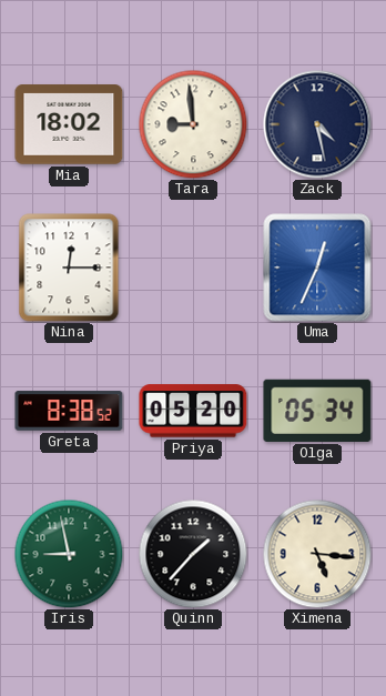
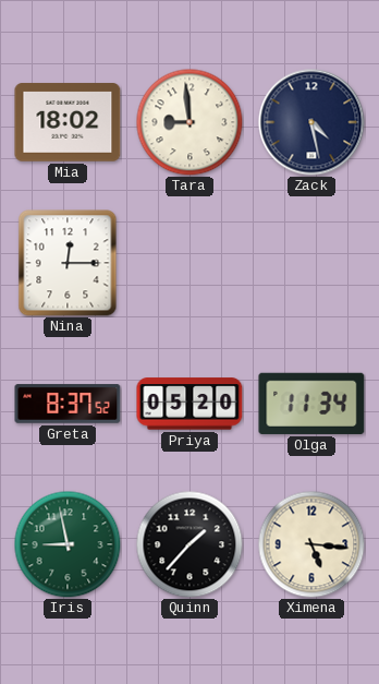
Uma: 12:34 -> none
Greta: 8:38 -> 8:37
Olga: 05:34 -> 11:34
